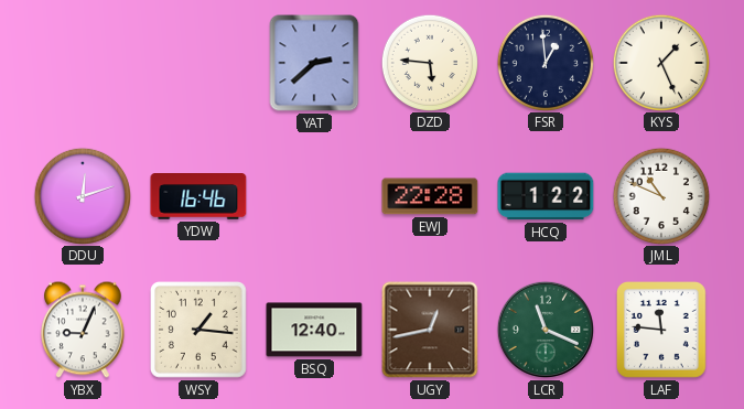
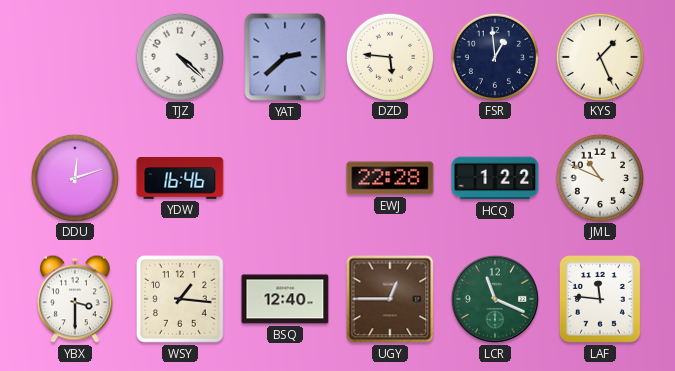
TJZ: none -> 4:22
YBX: 9:04 -> 3:30
UGY: 12:43 -> 12:45
